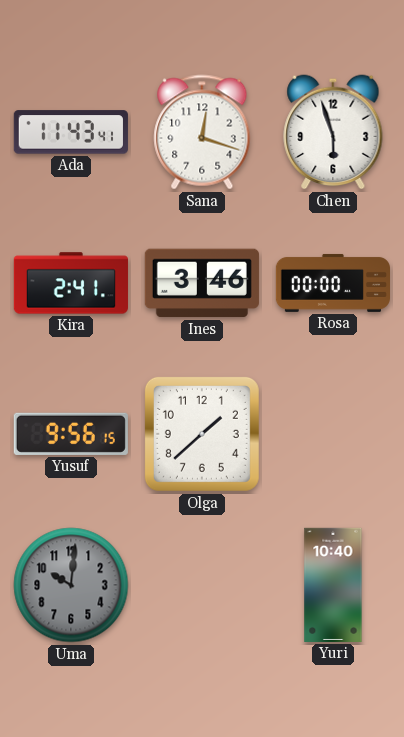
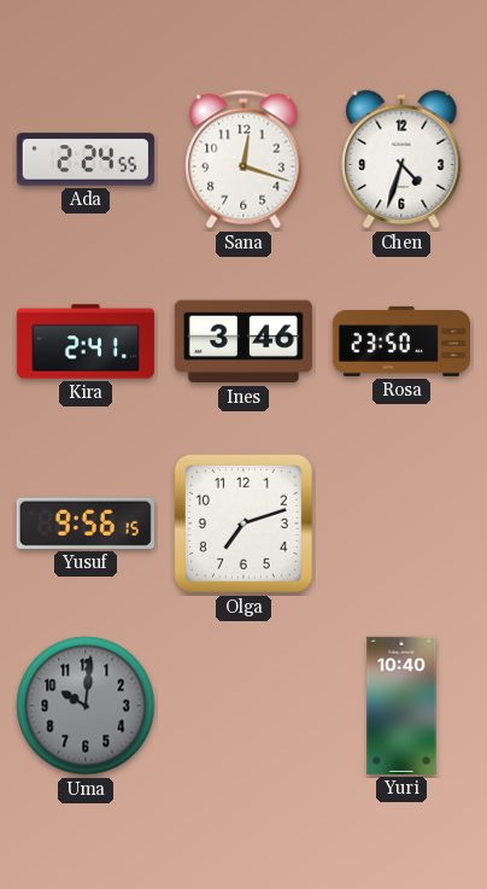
Ada: 11:43 -> 2:24
Chen: 5:57 -> 4:33
Rosa: 00:00 -> 23:50
Olga: 1:38 -> 7:12
